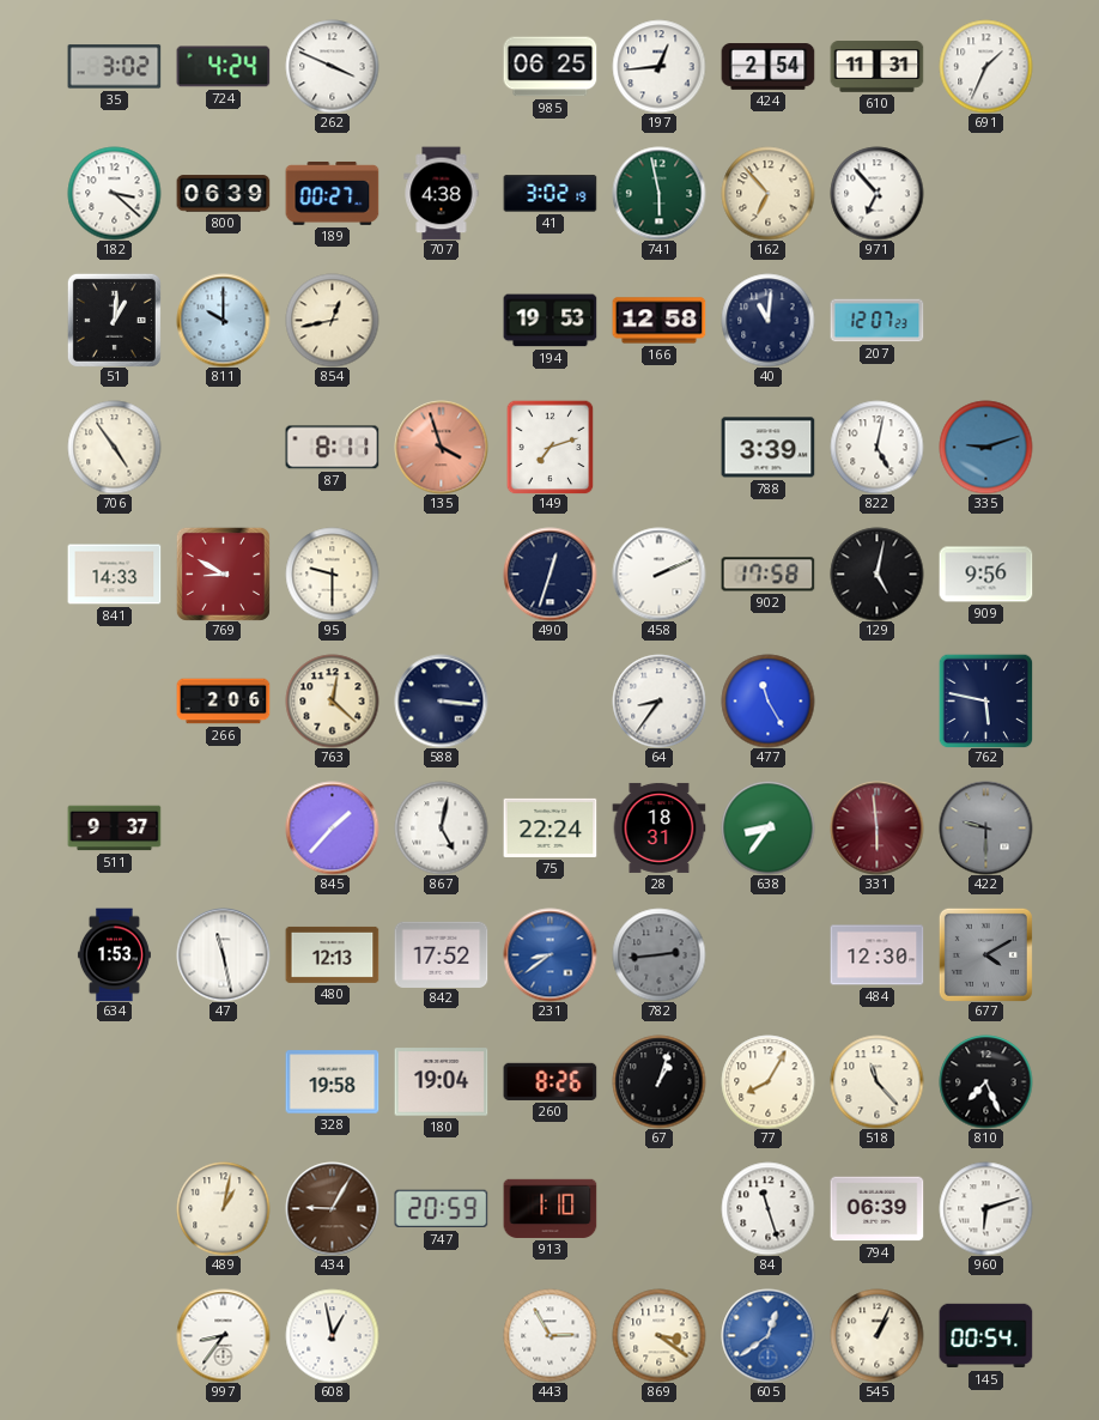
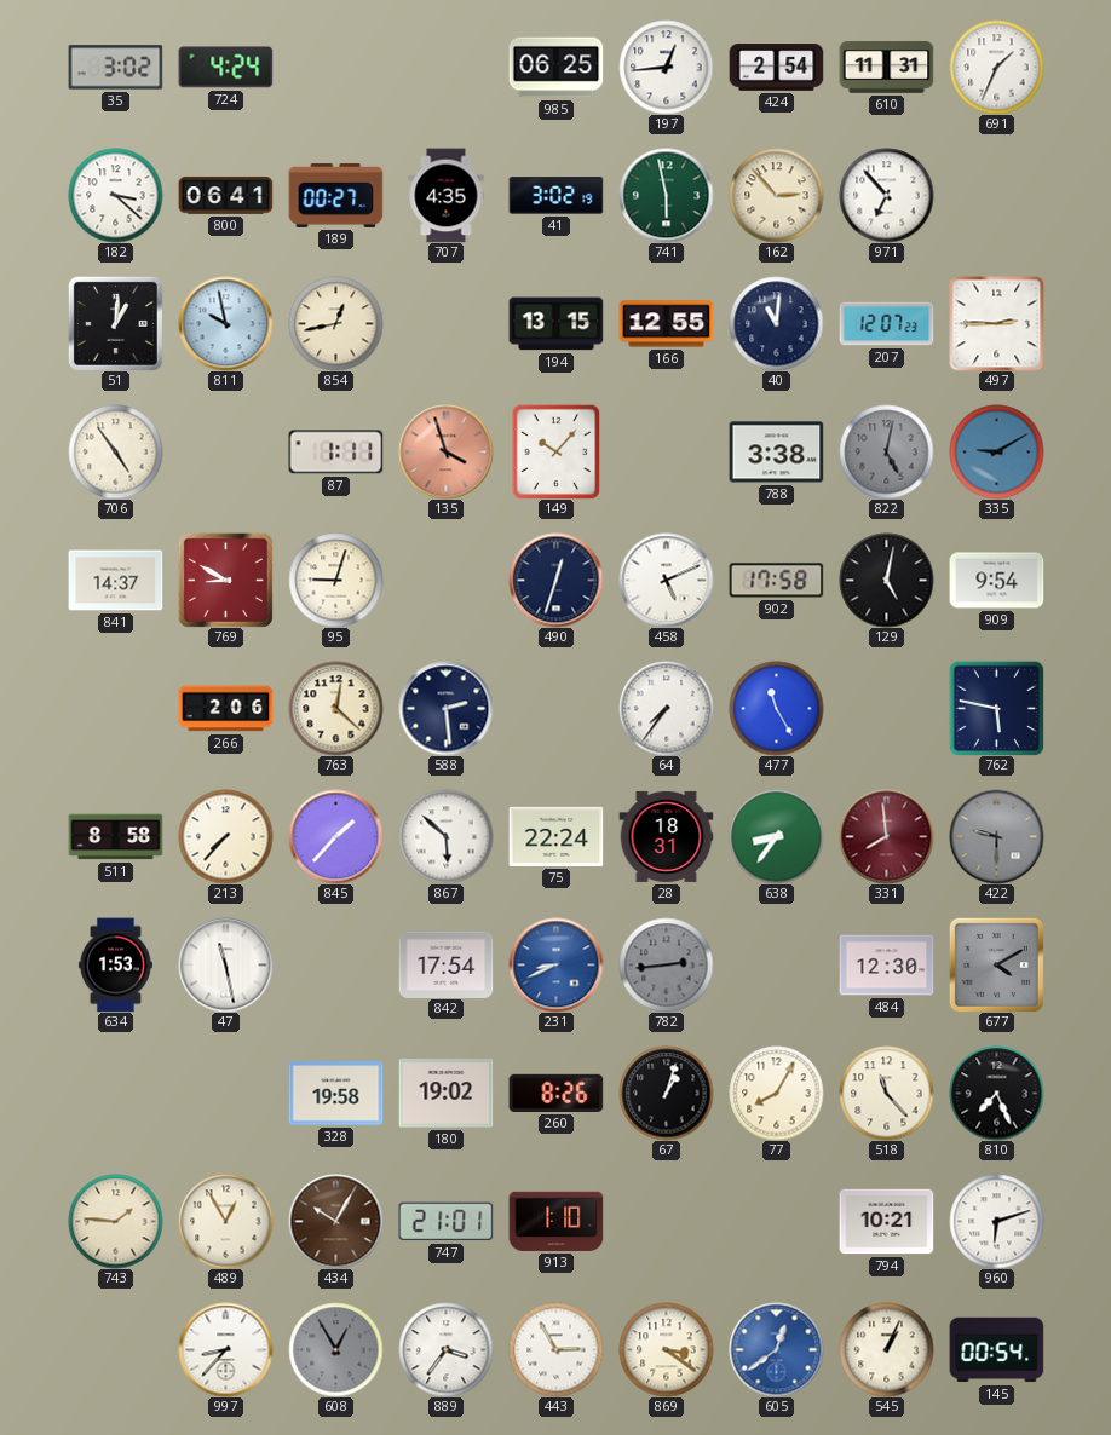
262: 3:49 -> none
800: 06:39 -> 06:41
707: 4:38 -> 4:35
162: 6:53 -> 2:53
811: 10:00 -> 9:58
194: 19:53 -> 13:15
166: 12:58 -> 12:55
497: none -> 2:45
87: 8:11 -> 1:11
149: 7:12 -> 10:07
788: 3:39 -> 3:38
822 dial: white -> grey
335: 9:12 -> 9:10
841: 14:33 -> 14:37
95: 9:30 -> 9:03
458: 2:11 -> 5:11
909: 9:56 -> 9:54
588: 3:16 -> 2:29
64: 8:36 -> 7:36
511: 9:37 -> 8:58
213: none -> 7:37
867: 5:02 -> 5:52
331: 5:59 -> 7:59
480: 12:13 -> none
842: 17:52 -> 17:54
231: 8:39 -> 8:41
180: 19:04 -> 19:02
743: none -> 1:46
489: 1:02 -> 12:55
434: 9:05 -> 10:05
747: 20:59 -> 21:01
84: 11:27 -> none
794: 06:39 -> 10:21
997: 8:36 -> 8:37
608: 12:58 -> 12:55
608 dial: white -> grey
889: none -> 3:36
